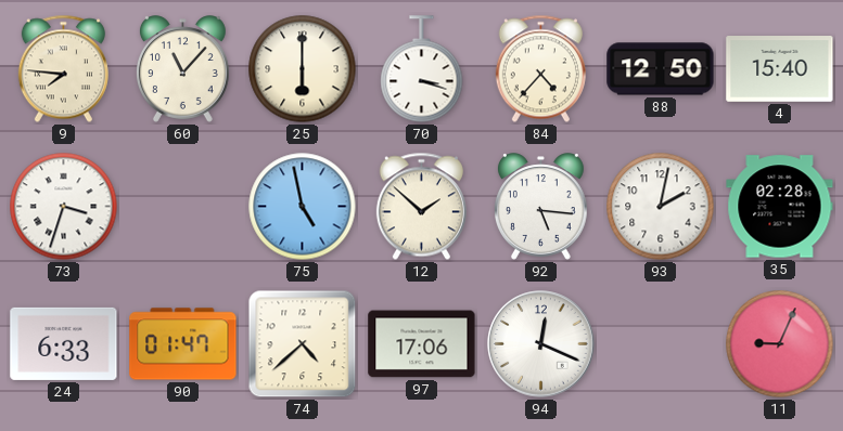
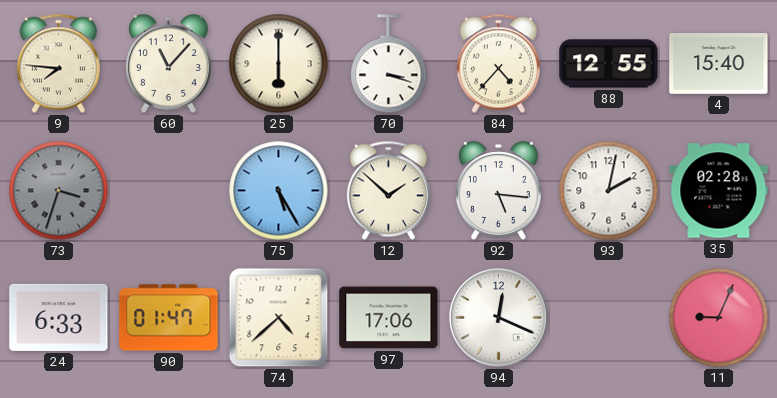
88: 12:50 -> 12:55
73 dial: white -> grey
75: 4:58 -> 5:25
